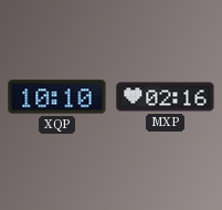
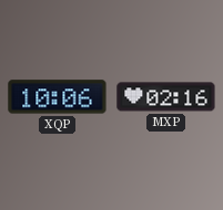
XQP: 10:10 -> 10:06
